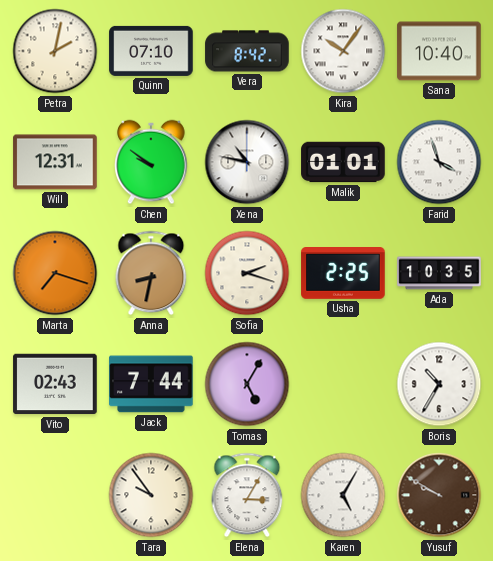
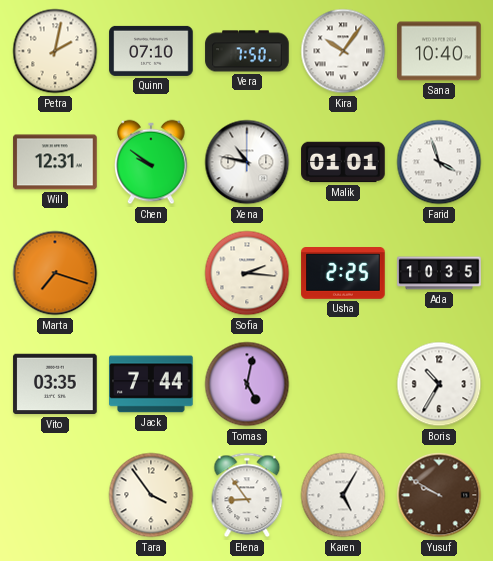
Vera: 8:42 -> 7:50
Anna: 8:32 -> none
Sofia: 2:18 -> 2:16
Vito: 02:43 -> 03:35
Tomas: 5:05 -> 5:02
Tara: 9:54 -> 3:54
Elena: 3:05 -> 8:54
